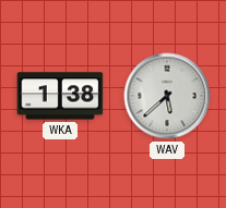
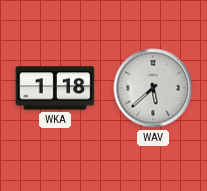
WKA: 1:38 -> 1:18
